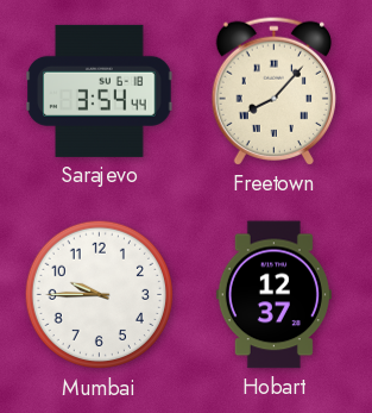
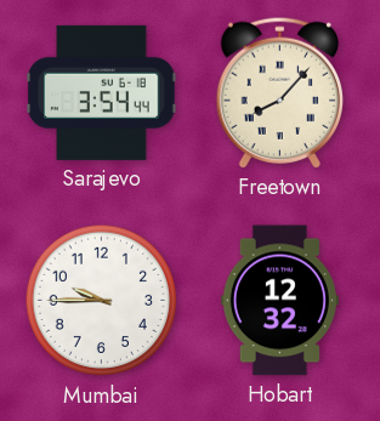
Hobart: 12:37 -> 12:32
